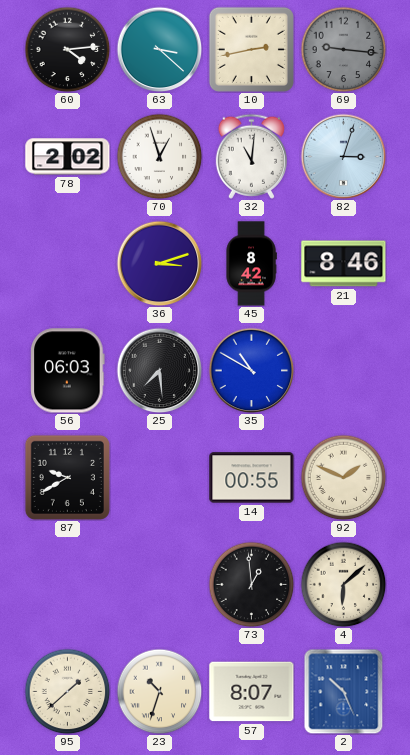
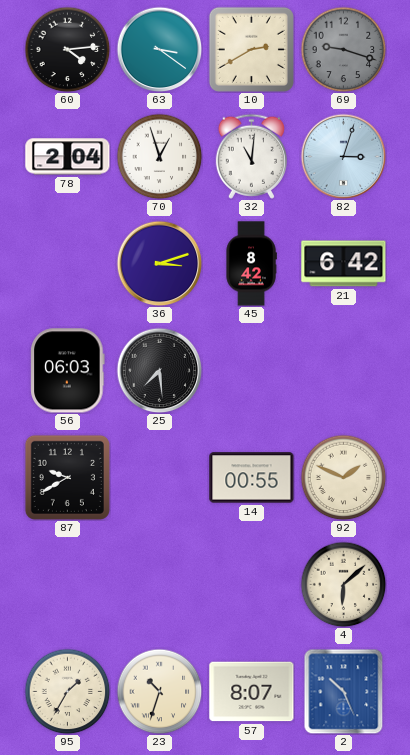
63: 3:22 -> 3:21
10: 2:43 -> 2:40
69: 9:16 -> 9:18
78: 2:02 -> 2:04
21: 8:46 -> 6:42
35: 10:50 -> none
73: 12:59 -> none
95: 1:38 -> 1:35
